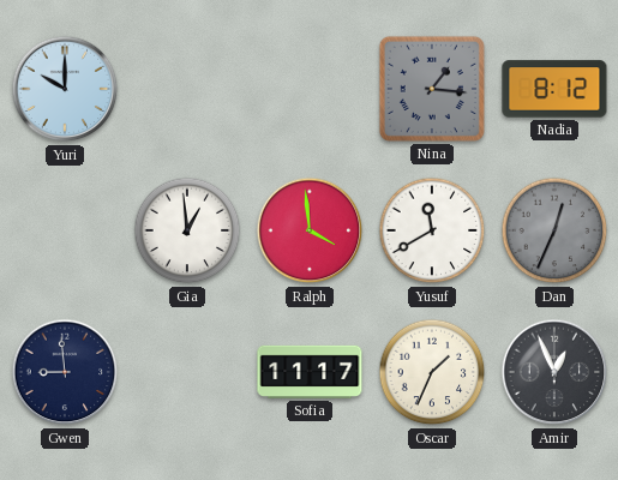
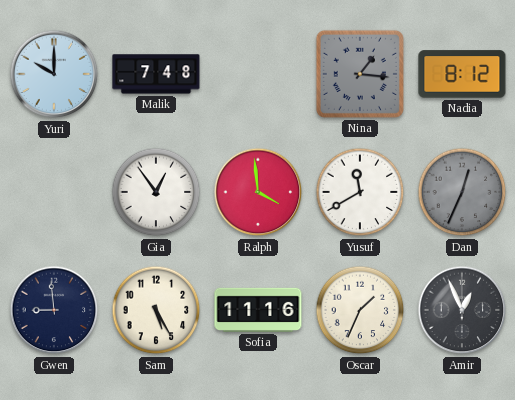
Malik: none -> 7:48
Gia: 12:59 -> 12:54
Sam: none -> 5:25
Sofia: 11:17 -> 11:16
